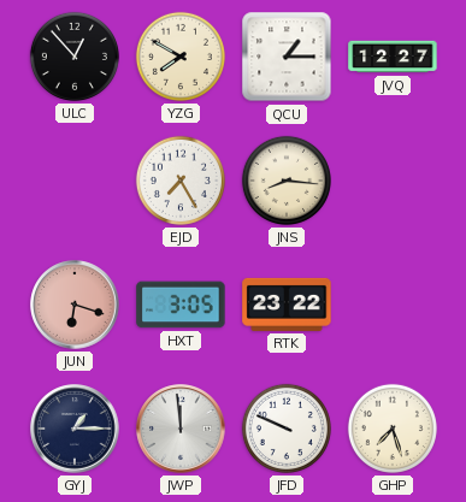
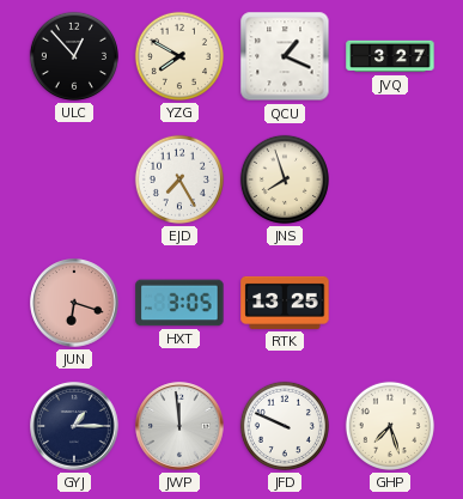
QCU: 1:15 -> 1:19
JVQ: 12:27 -> 3:27
JNS: 8:16 -> 7:57
RTK: 23:22 -> 13:25
